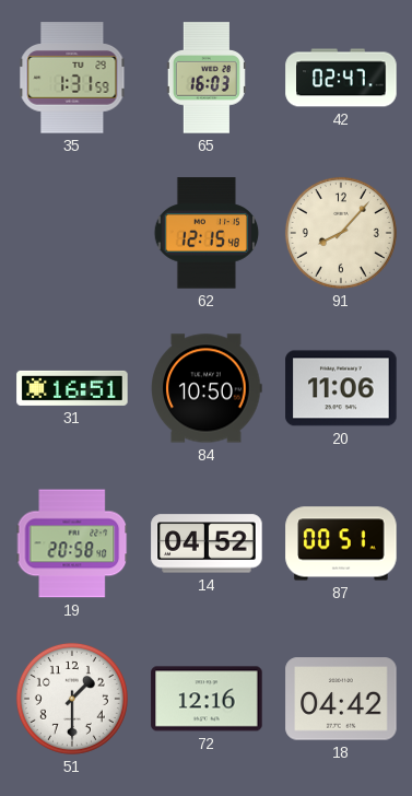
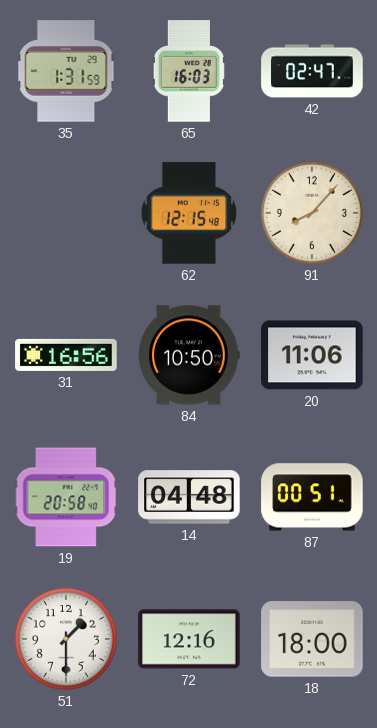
31: 16:51 -> 16:56
14: 04:52 -> 04:48
18: 04:42 -> 18:00
